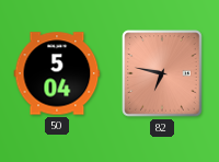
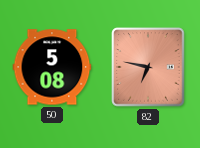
50: 5:04 -> 5:08
